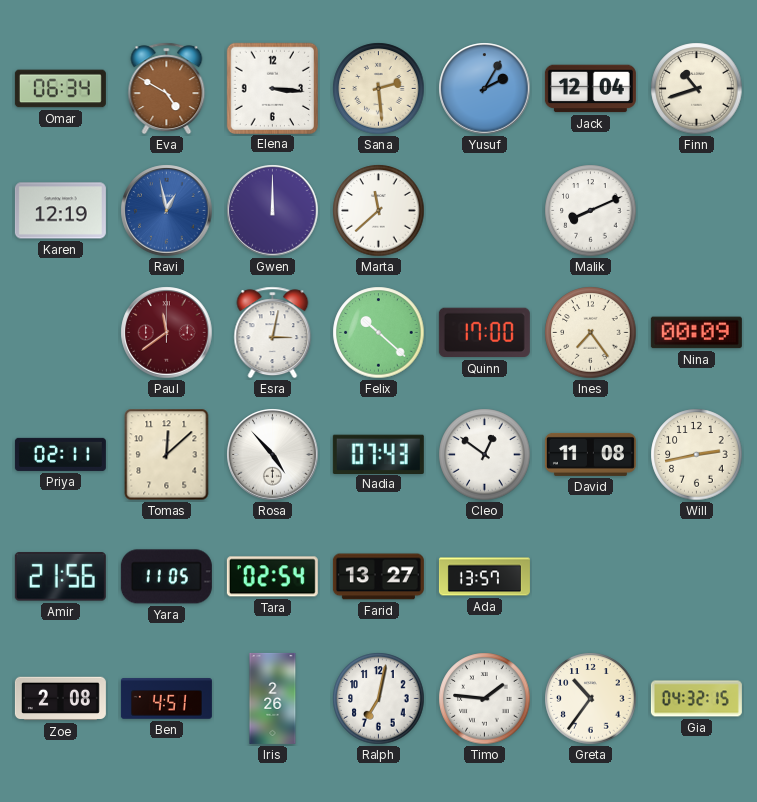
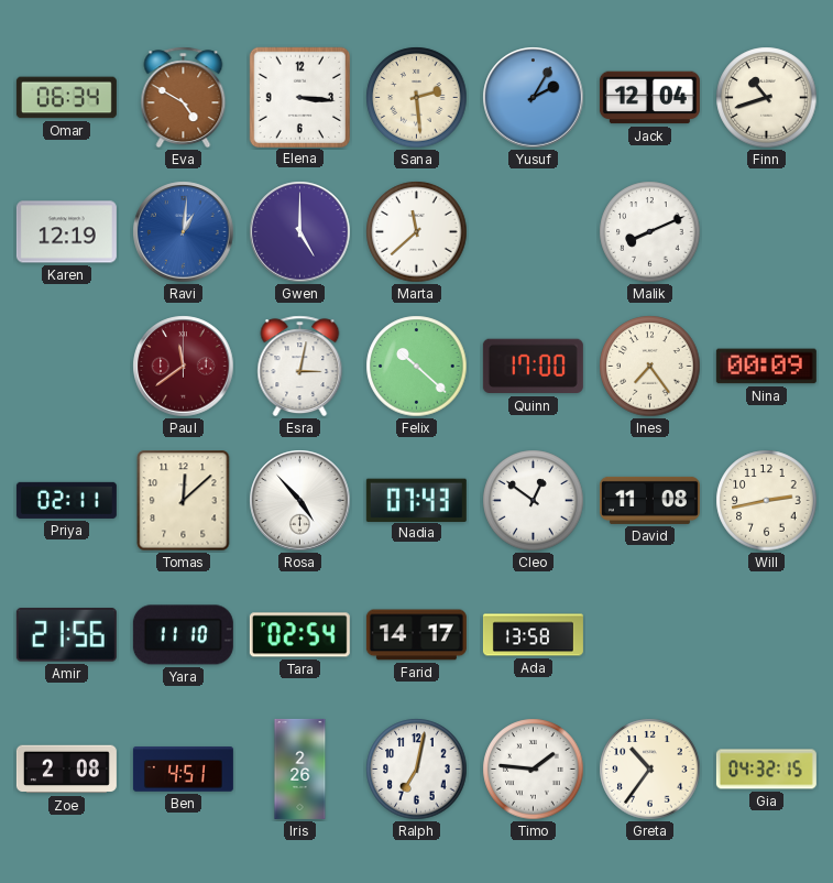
Ravi: 12:58 -> 1:01
Gwen: 12:00 -> 5:00
Yara: 11:05 -> 11:10
Farid: 13:27 -> 14:17
Ada: 13:57 -> 13:58
